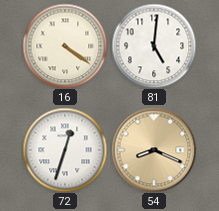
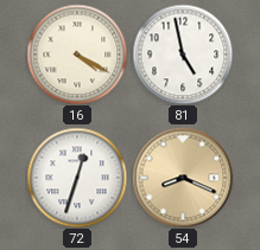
16: 4:21 -> 4:20
81: 5:01 -> 4:58
